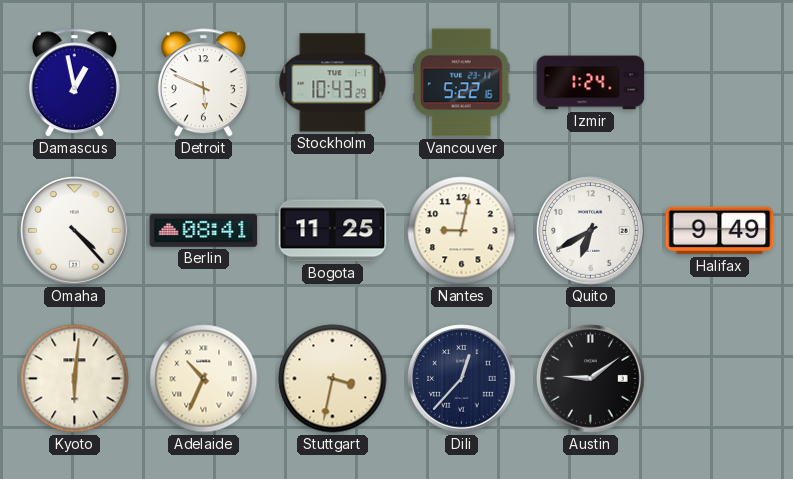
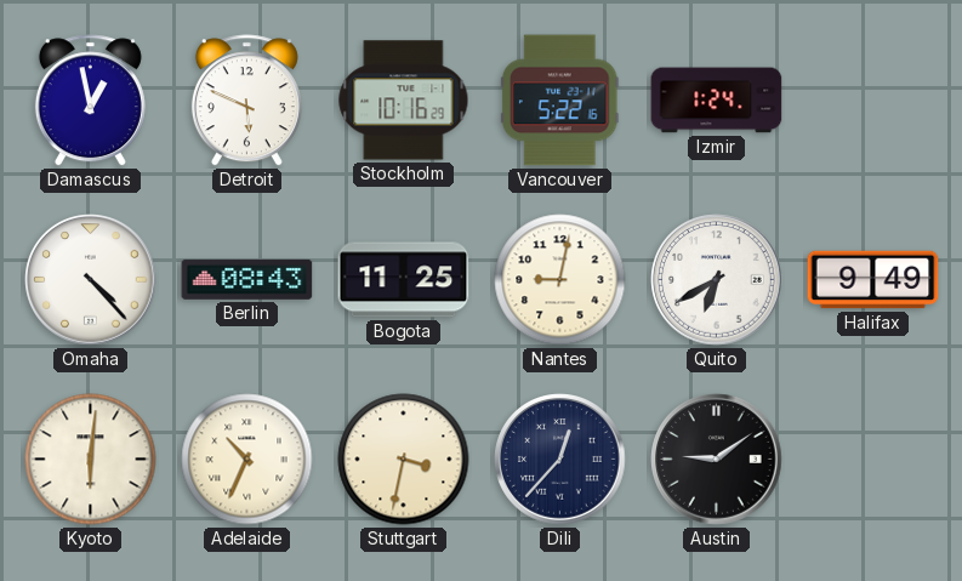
Stockholm: 10:43 -> 10:16
Berlin: 08:41 -> 08:43
